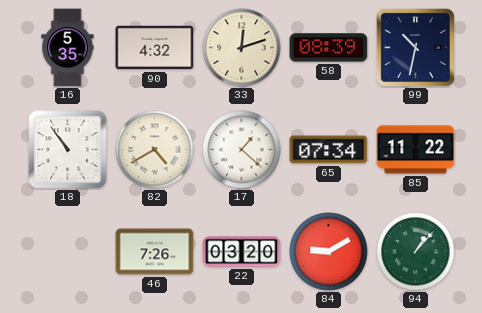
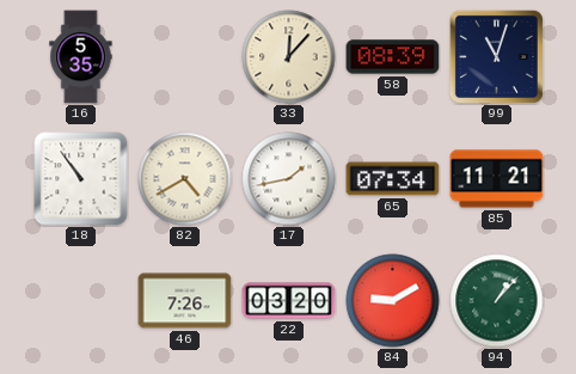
90: 4:32 -> none
33: 12:12 -> 12:07
99: 10:32 -> 11:03
17: 1:22 -> 1:43
85: 11:22 -> 11:21
